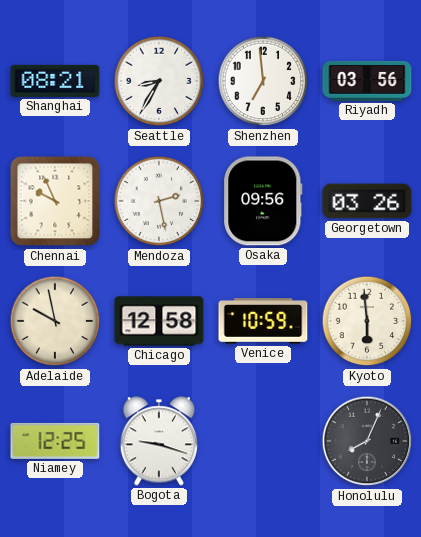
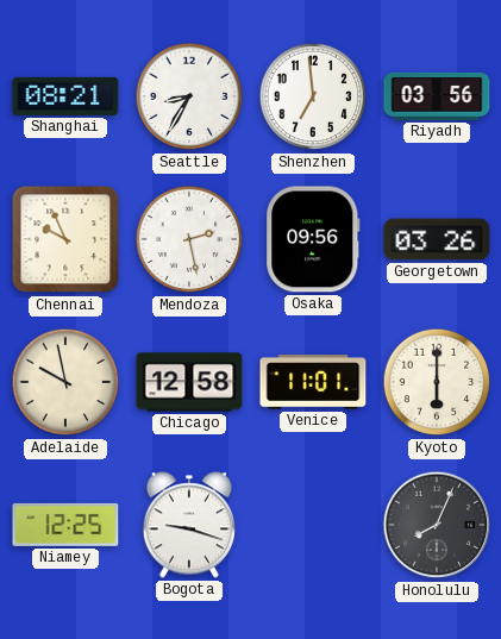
Venice: 10:59 -> 11:01
Kyoto: 5:59 -> 6:00
